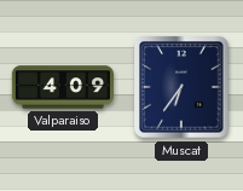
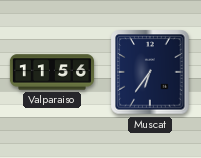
Valparaiso: 4:09 -> 11:56
